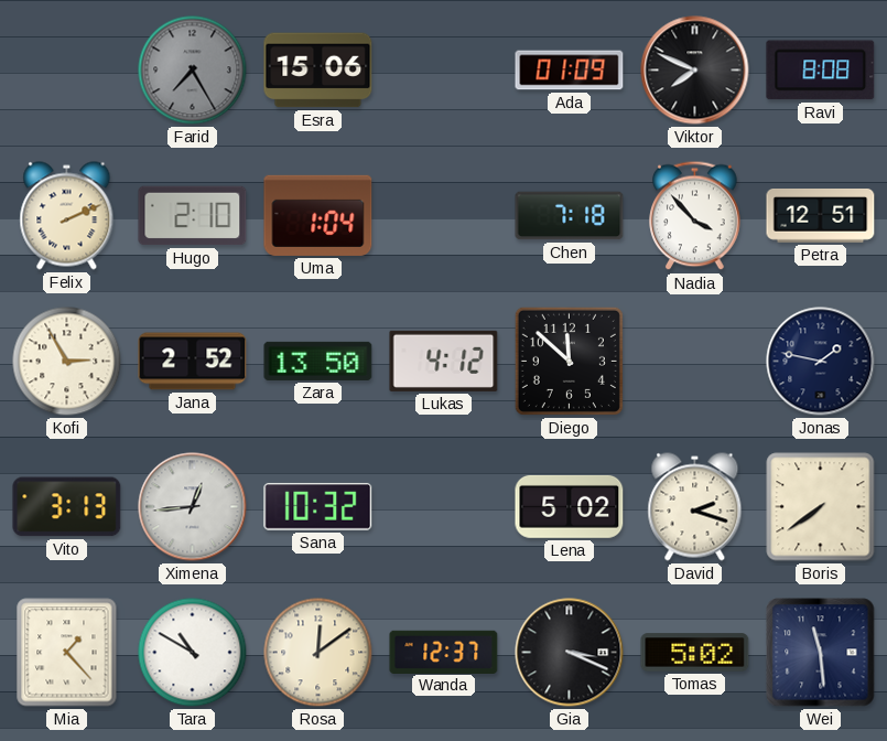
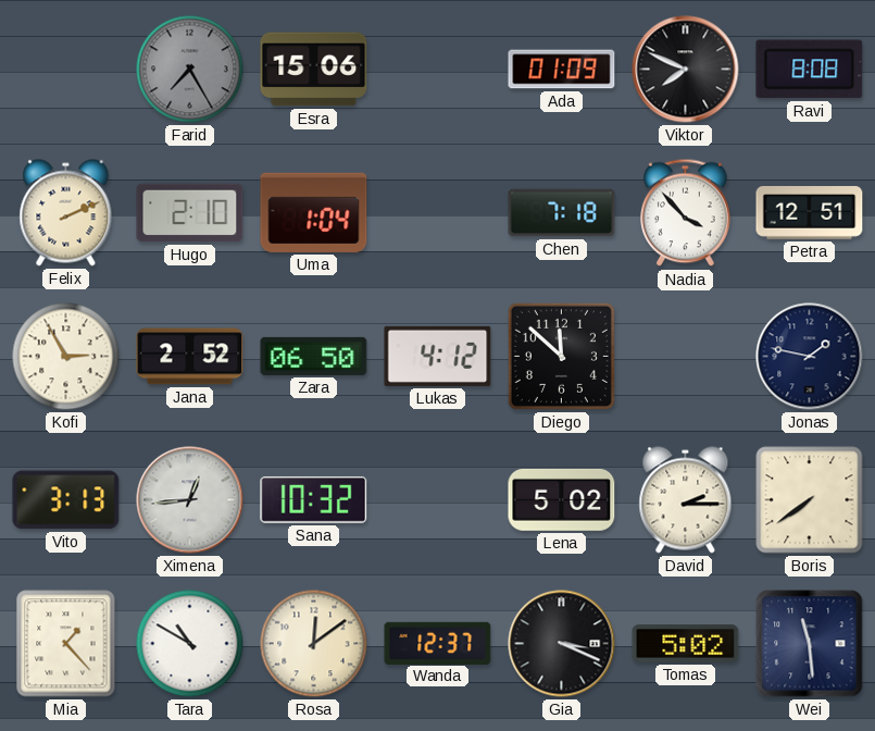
Zara: 13:50 -> 06:50
David: 2:18 -> 2:15
